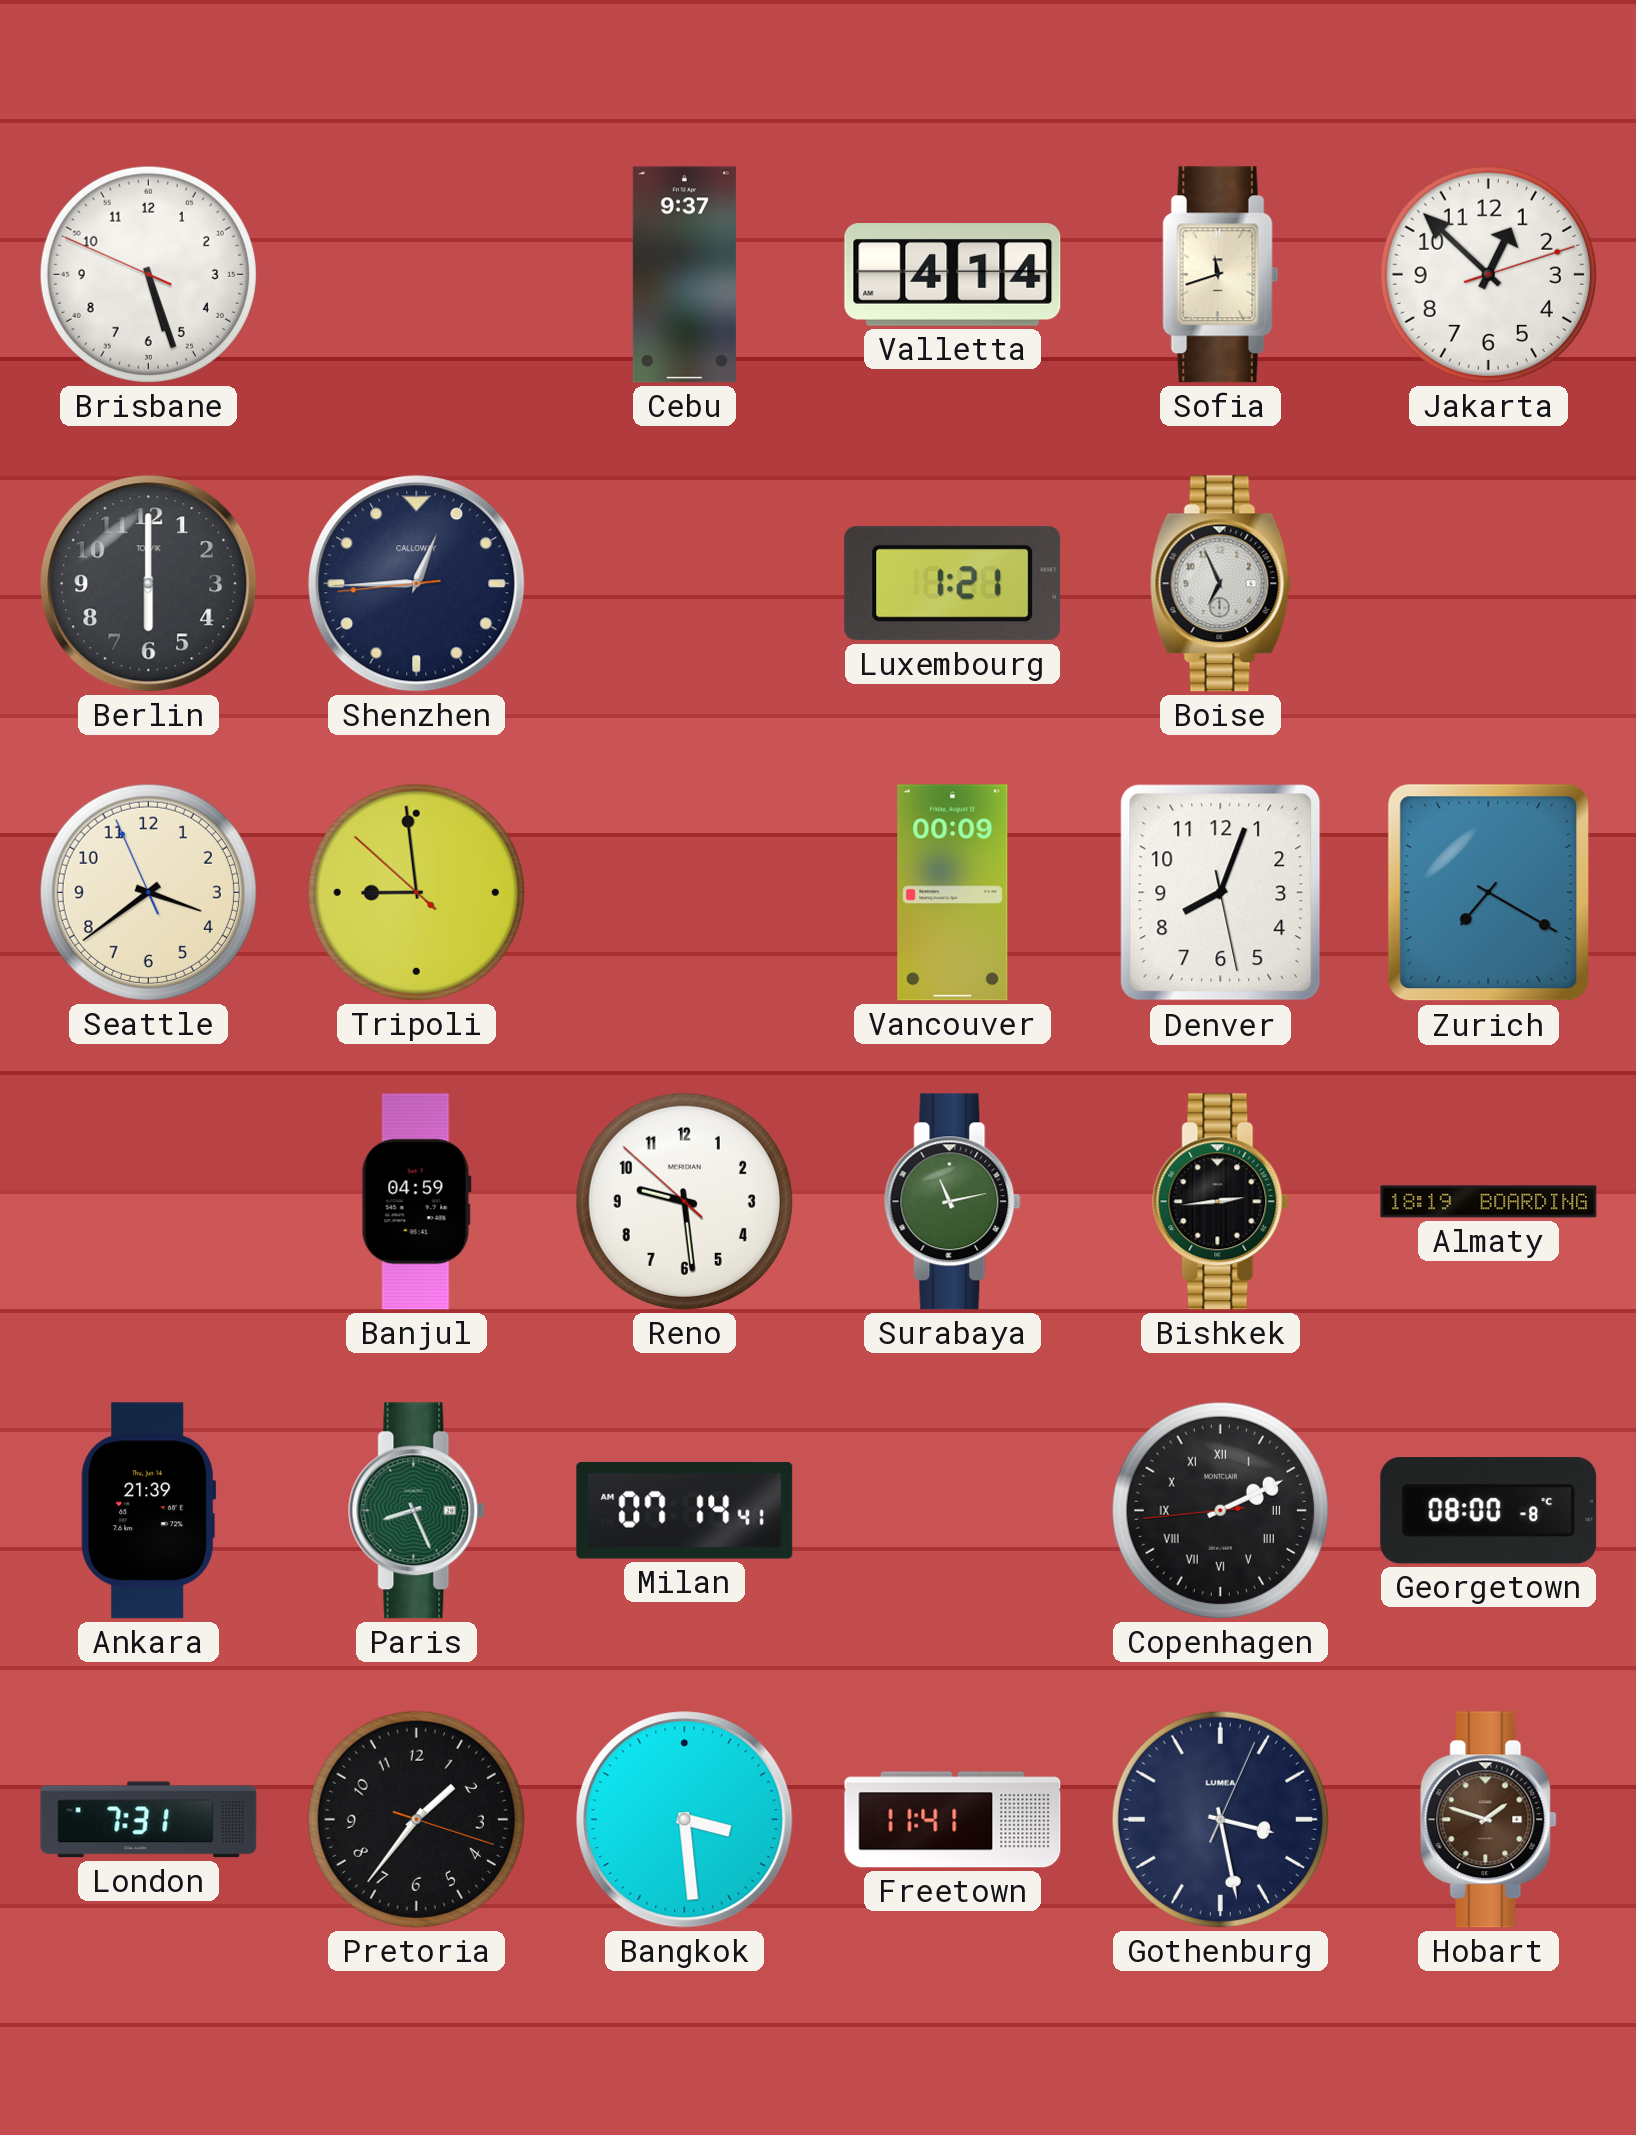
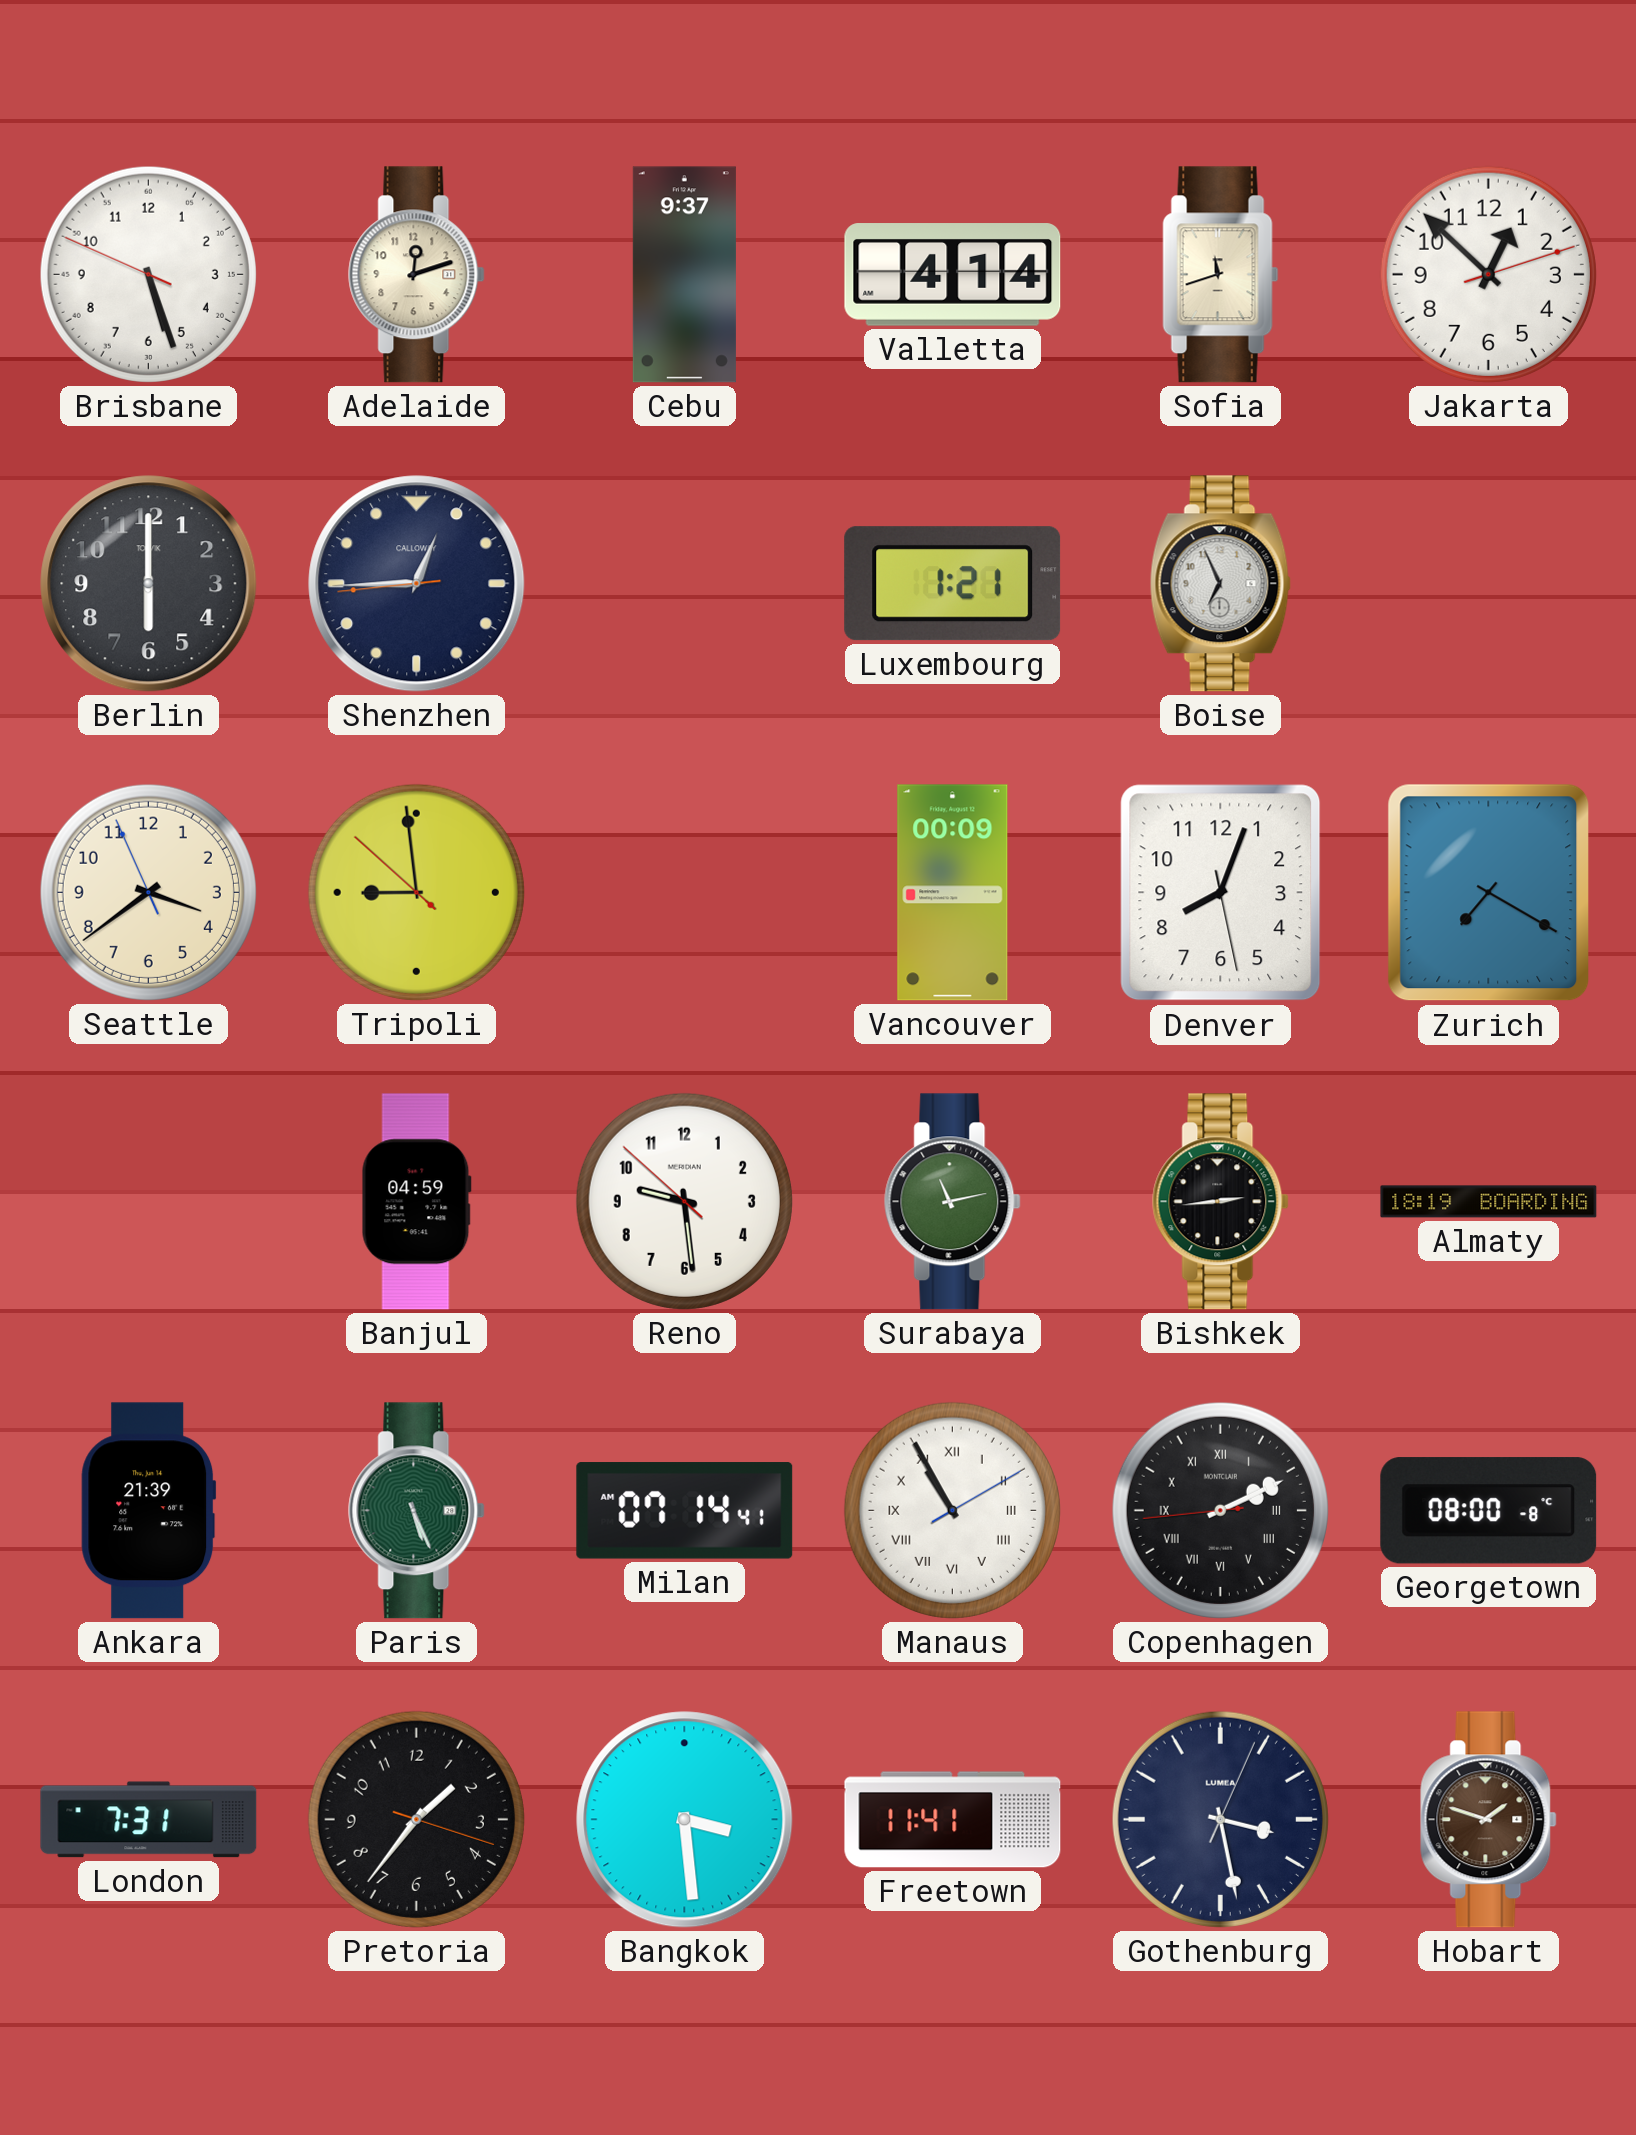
Adelaide: none -> 12:12
Paris: 8:26 -> 5:26
Manaus: none -> 10:55
